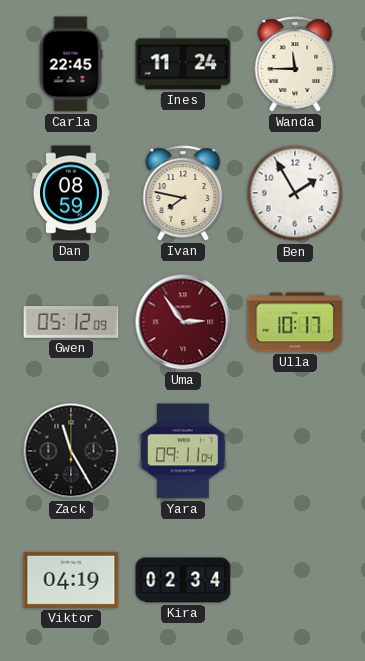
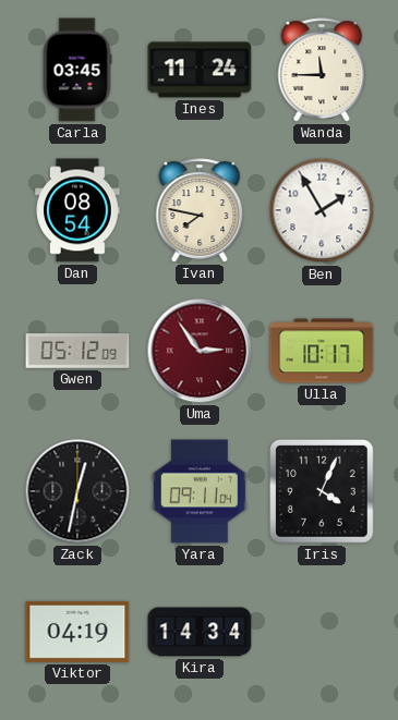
Carla: 22:45 -> 03:45
Dan: 08:59 -> 08:54
Zack: 11:25 -> 12:32
Iris: none -> 4:04
Kira: 02:34 -> 14:34
